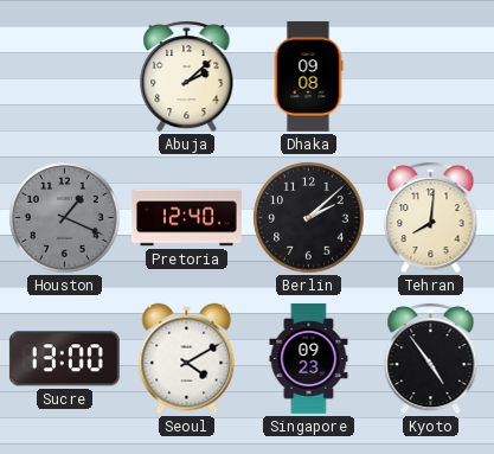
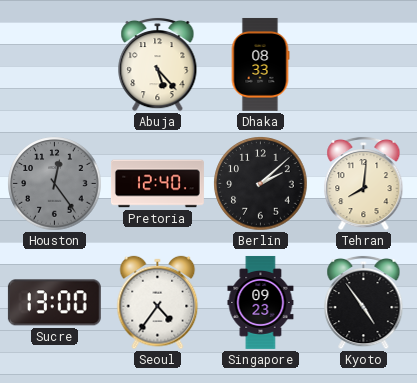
Abuja: 2:08 -> 5:23
Dhaka: 09:08 -> 08:33
Houston: 1:19 -> 12:24
Seoul: 4:10 -> 4:36
